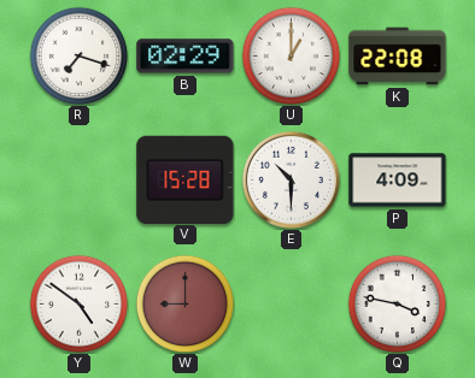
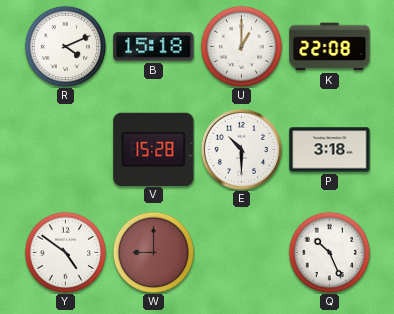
R: 7:18 -> 4:11
B: 02:29 -> 15:18
P: 4:09 -> 3:18
Q: 3:47 -> 10:26
